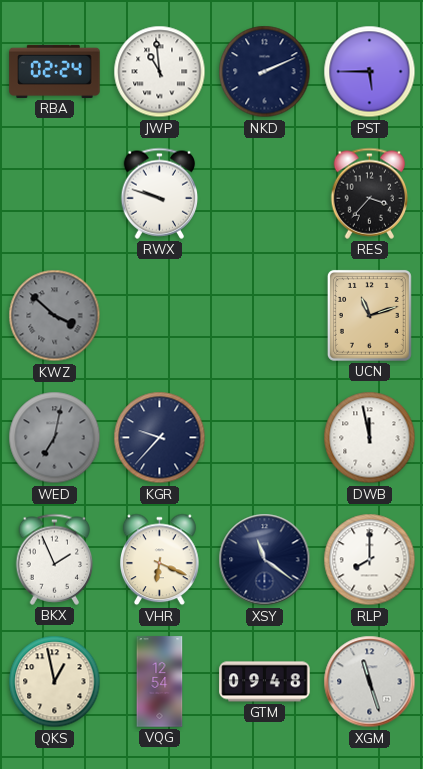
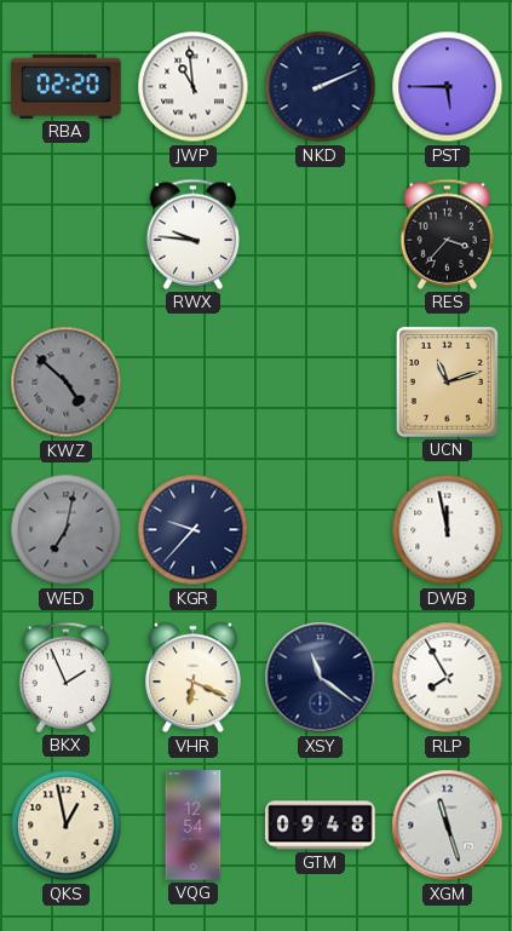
RBA: 02:24 -> 02:20
RWX: 9:48 -> 9:46
KWZ: 3:52 -> 4:52
RLP: 8:00 -> 7:55
